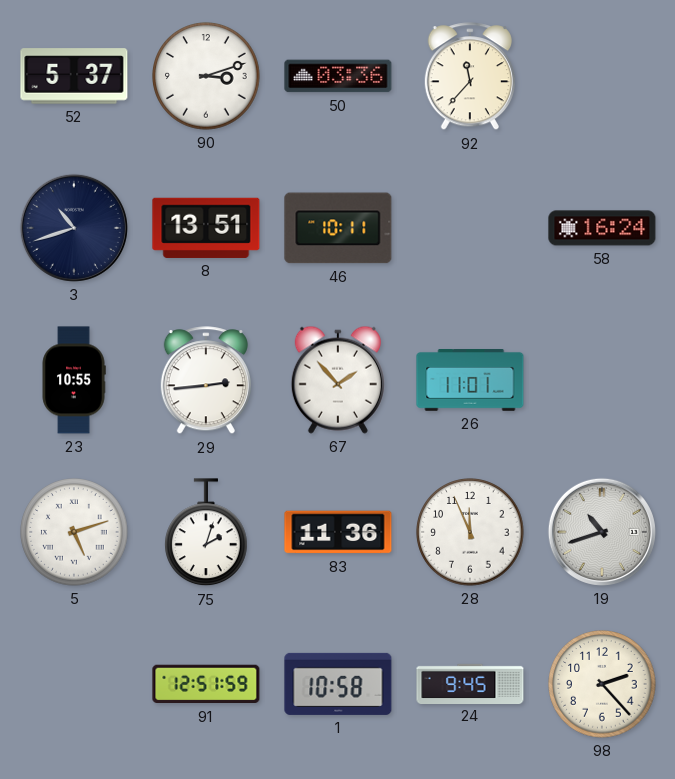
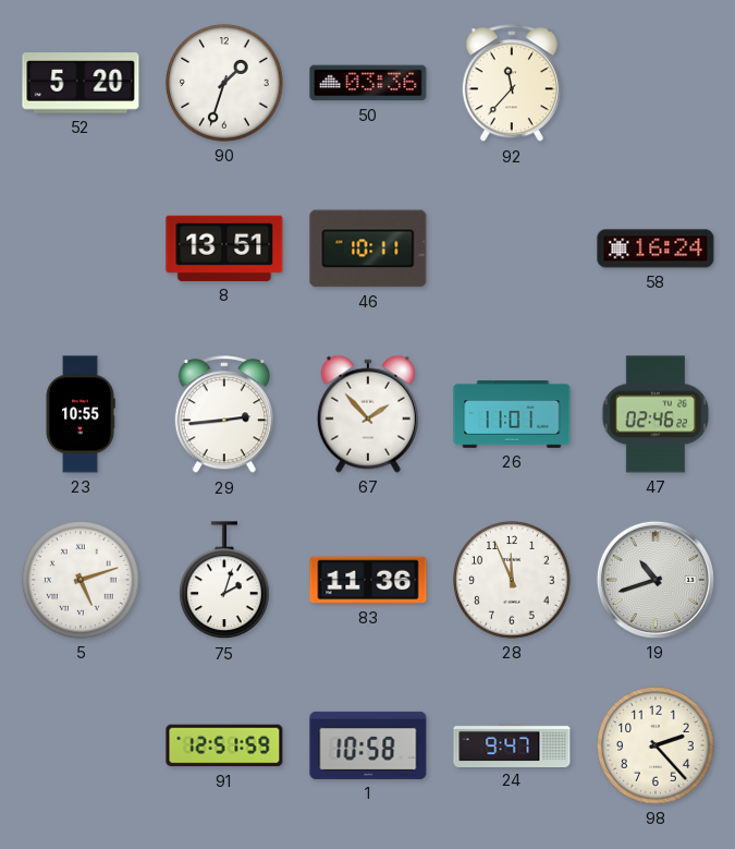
52: 5:37 -> 5:20
90: 3:12 -> 1:33
3: 10:42 -> none
47: none -> 02:46
24: 9:45 -> 9:47
